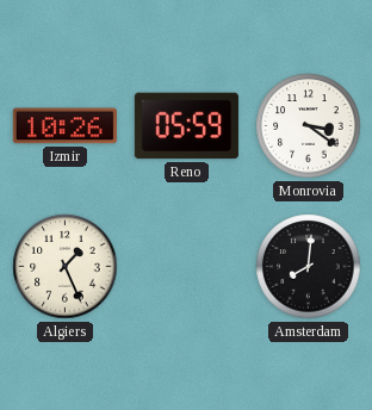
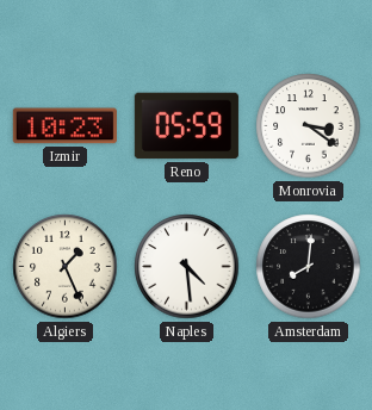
Izmir: 10:26 -> 10:23
Naples: none -> 4:29
